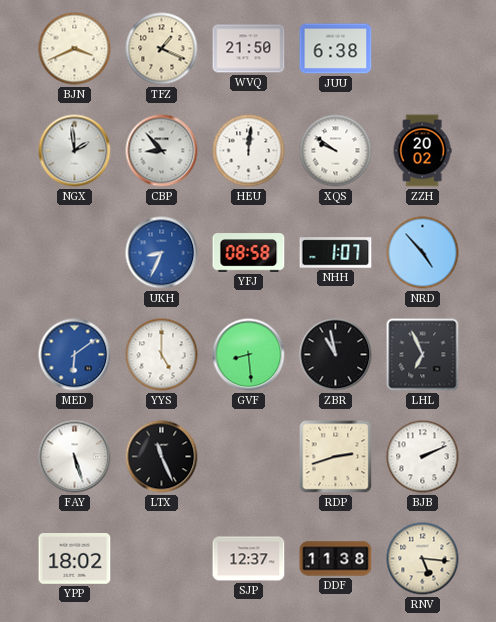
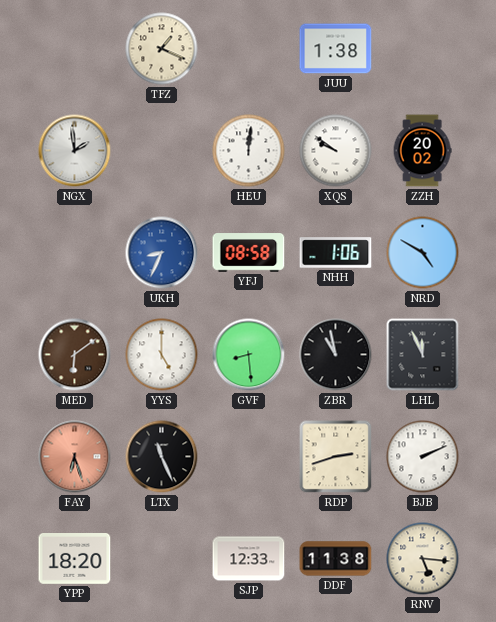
BJN: 3:41 -> none
WVQ: 21:50 -> none
JUU: 6:38 -> 1:38
CBP: 8:53 -> none
NHH: 1:07 -> 1:06
NRD: 4:53 -> 4:50
MED dial: blue -> brown
LHL: 6:56 -> 11:56
FAY: 5:27 -> 6:27
FAY dial: white -> salmon
YPP: 18:02 -> 18:20
SJP: 12:37 -> 12:33
